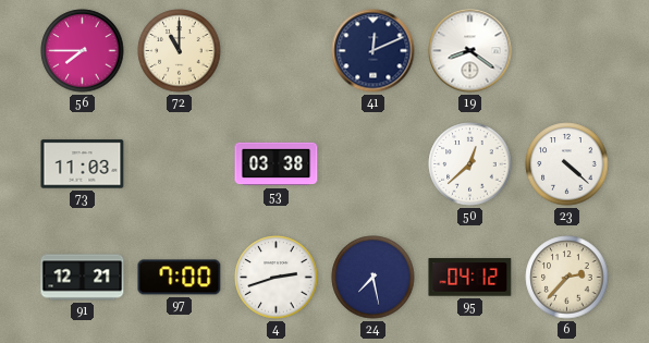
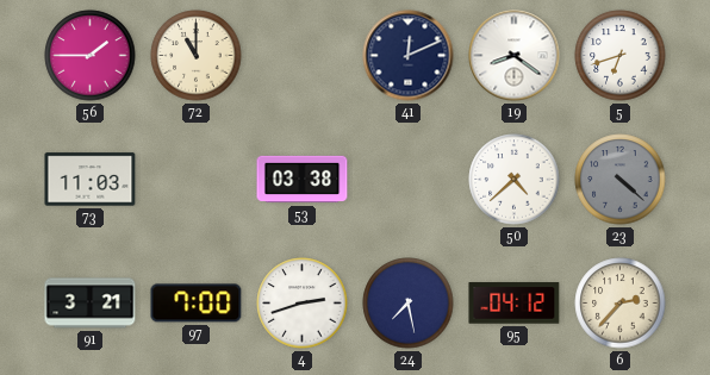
56: 7:45 -> 1:45
5: none -> 6:42
50: 12:38 -> 4:38
23 dial: white -> grey
91: 12:21 -> 3:21
